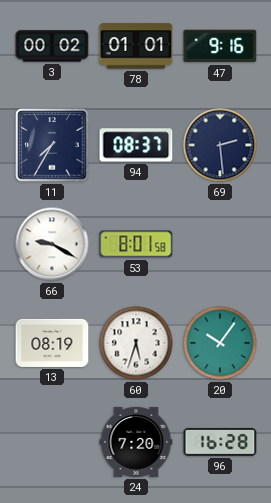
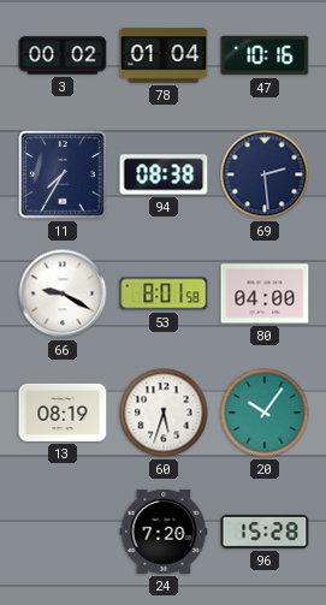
78: 01:01 -> 01:04
47: 9:16 -> 10:16
94: 08:37 -> 08:38
80: none -> 04:00
96: 16:28 -> 15:28
